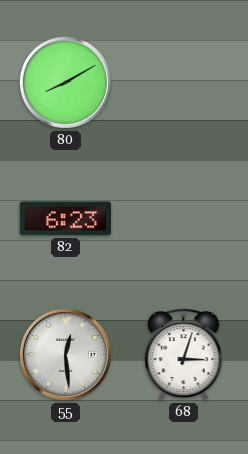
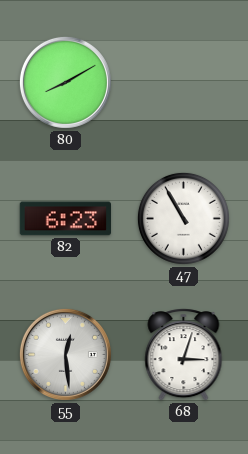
47: none -> 10:55
